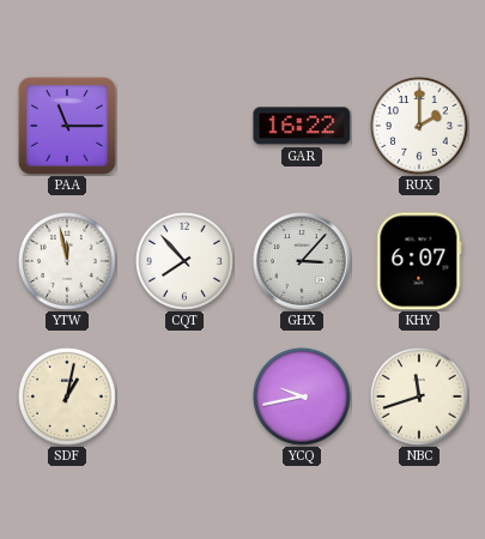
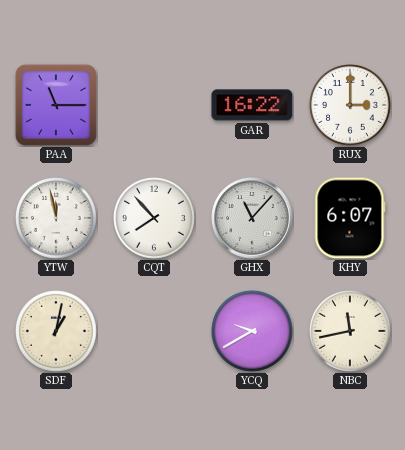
RUX: 2:00 -> 3:00
GHX: 3:07 -> 11:07
YCQ: 9:43 -> 9:40
NBC: 11:42 -> 11:43
